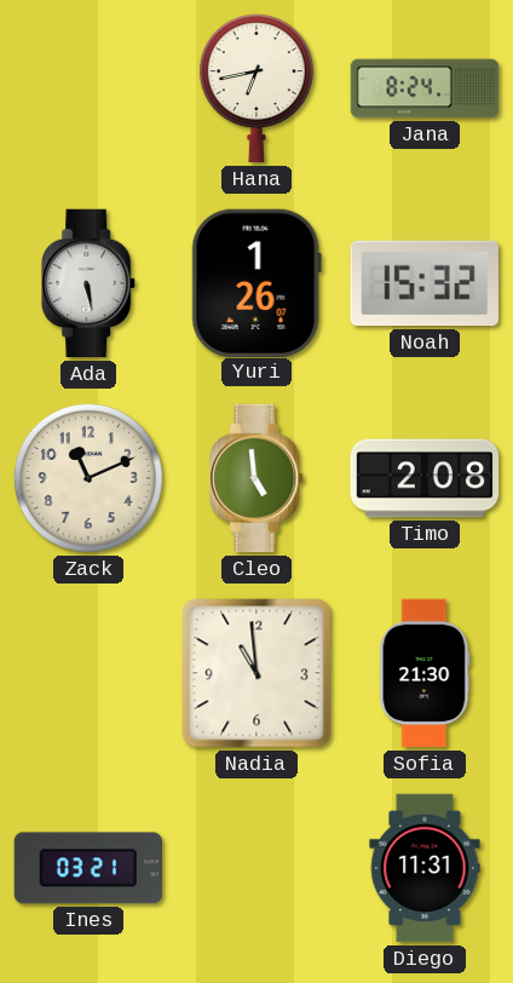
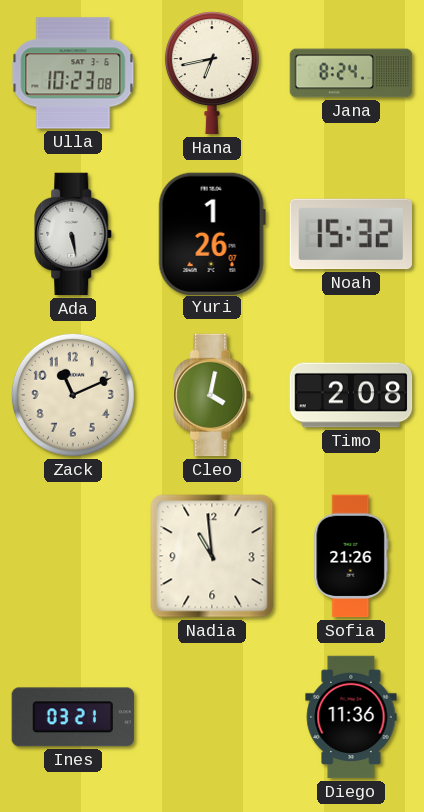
Ulla: none -> 10:23
Cleo: 4:59 -> 4:02
Sofia: 21:30 -> 21:26
Diego: 11:31 -> 11:36
